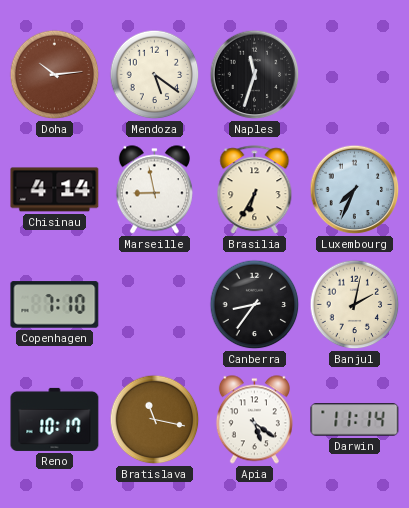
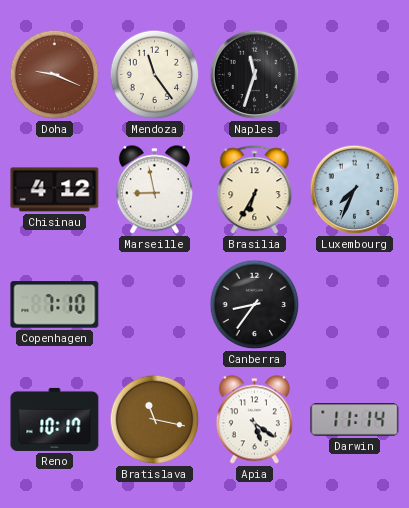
Doha: 10:14 -> 9:19
Mendoza: 5:21 -> 11:24
Chisinau: 4:14 -> 4:12
Banjul: 2:02 -> none
